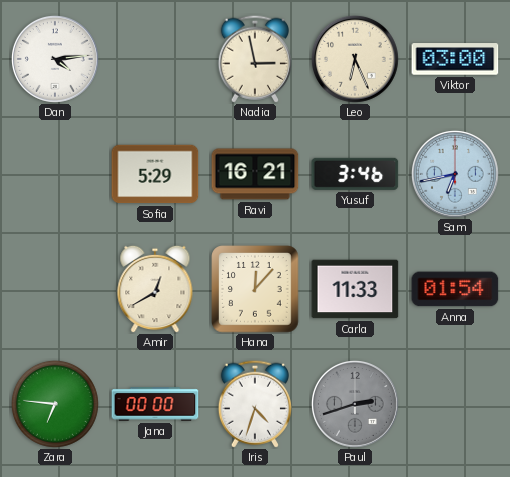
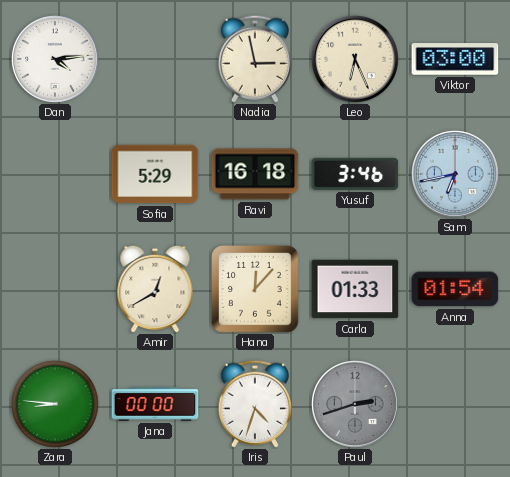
Ravi: 16:21 -> 16:18
Carla: 11:33 -> 01:33
Zara: 6:46 -> 8:46
